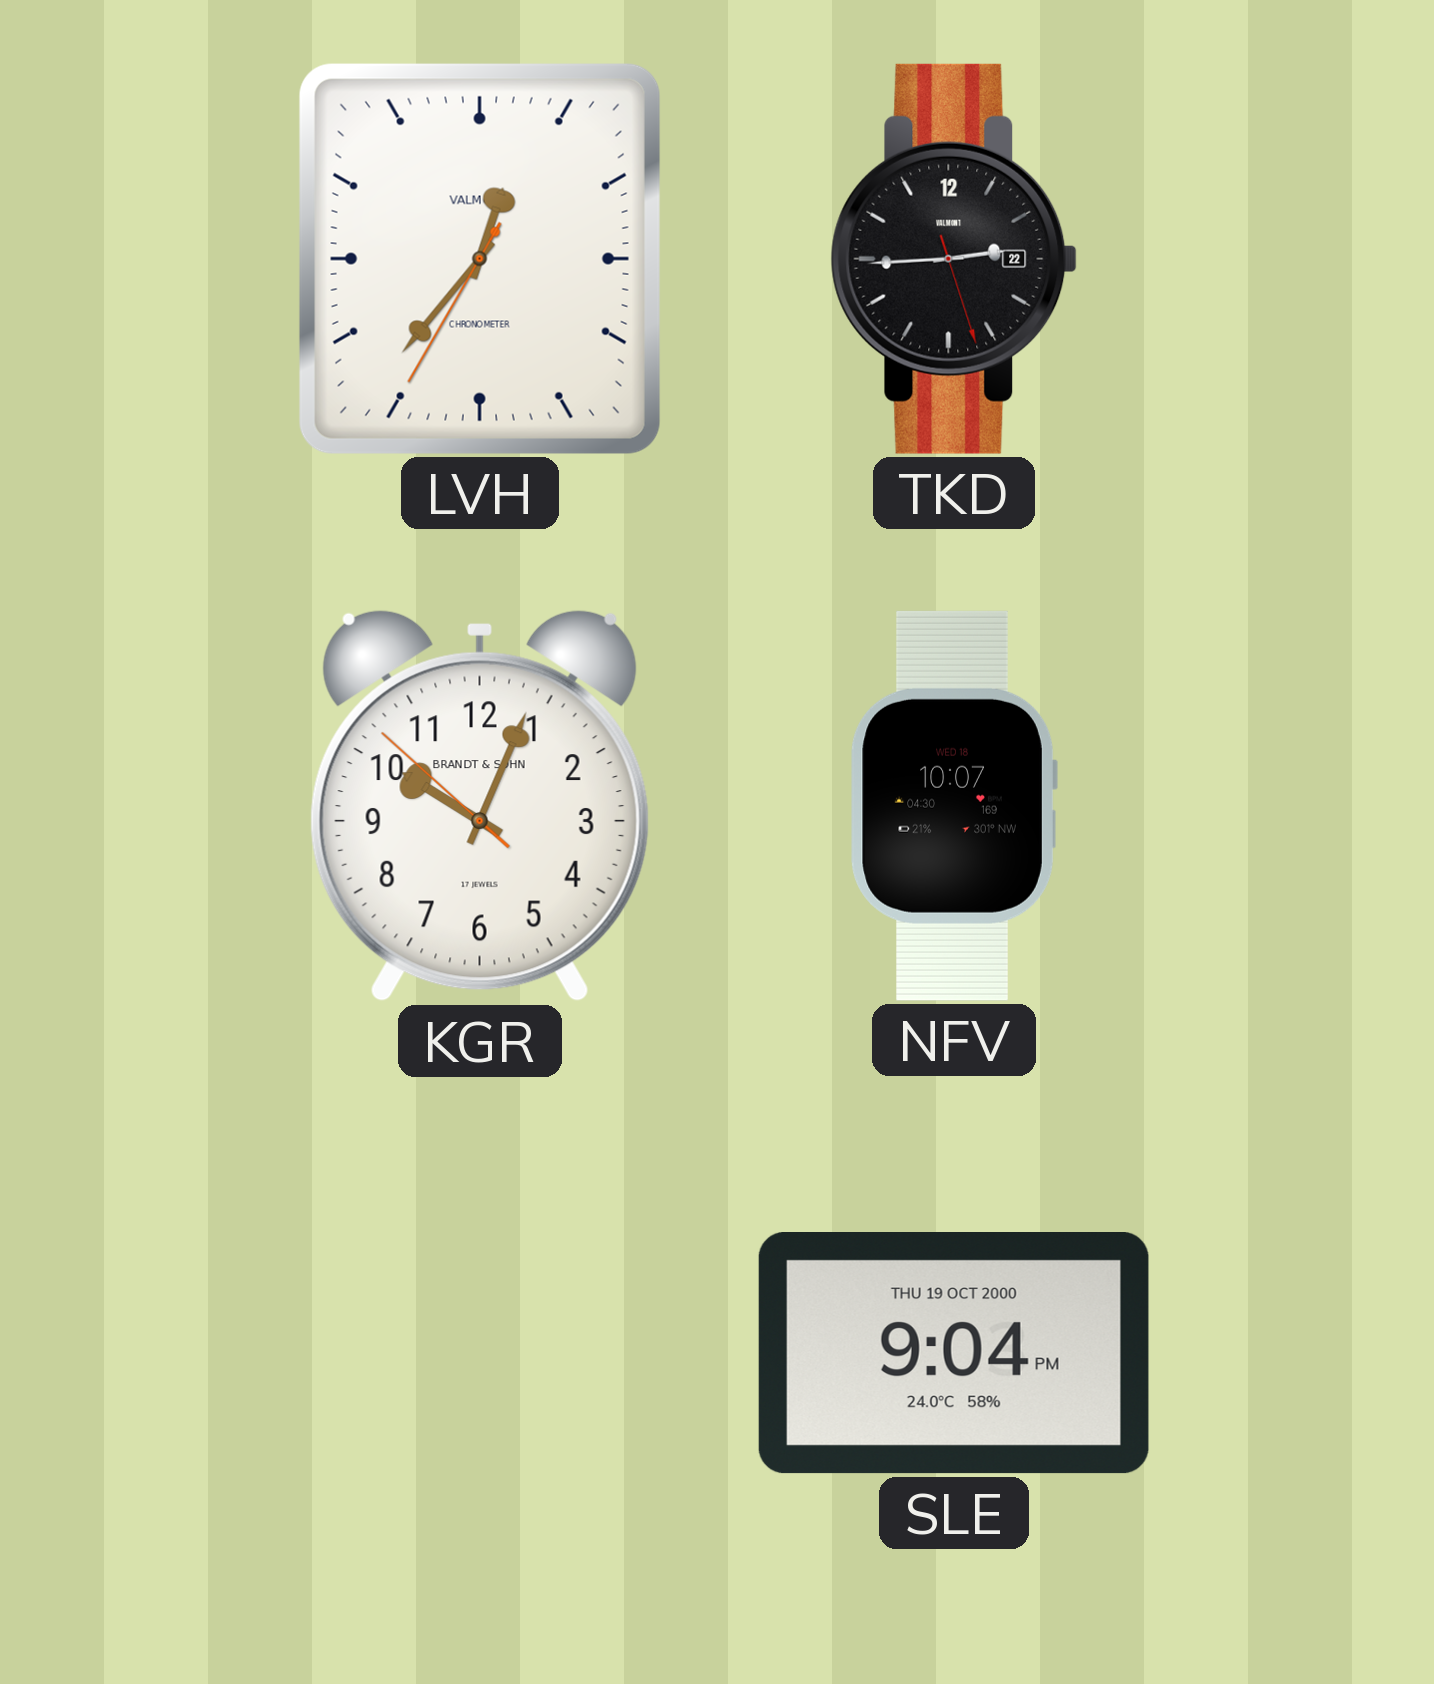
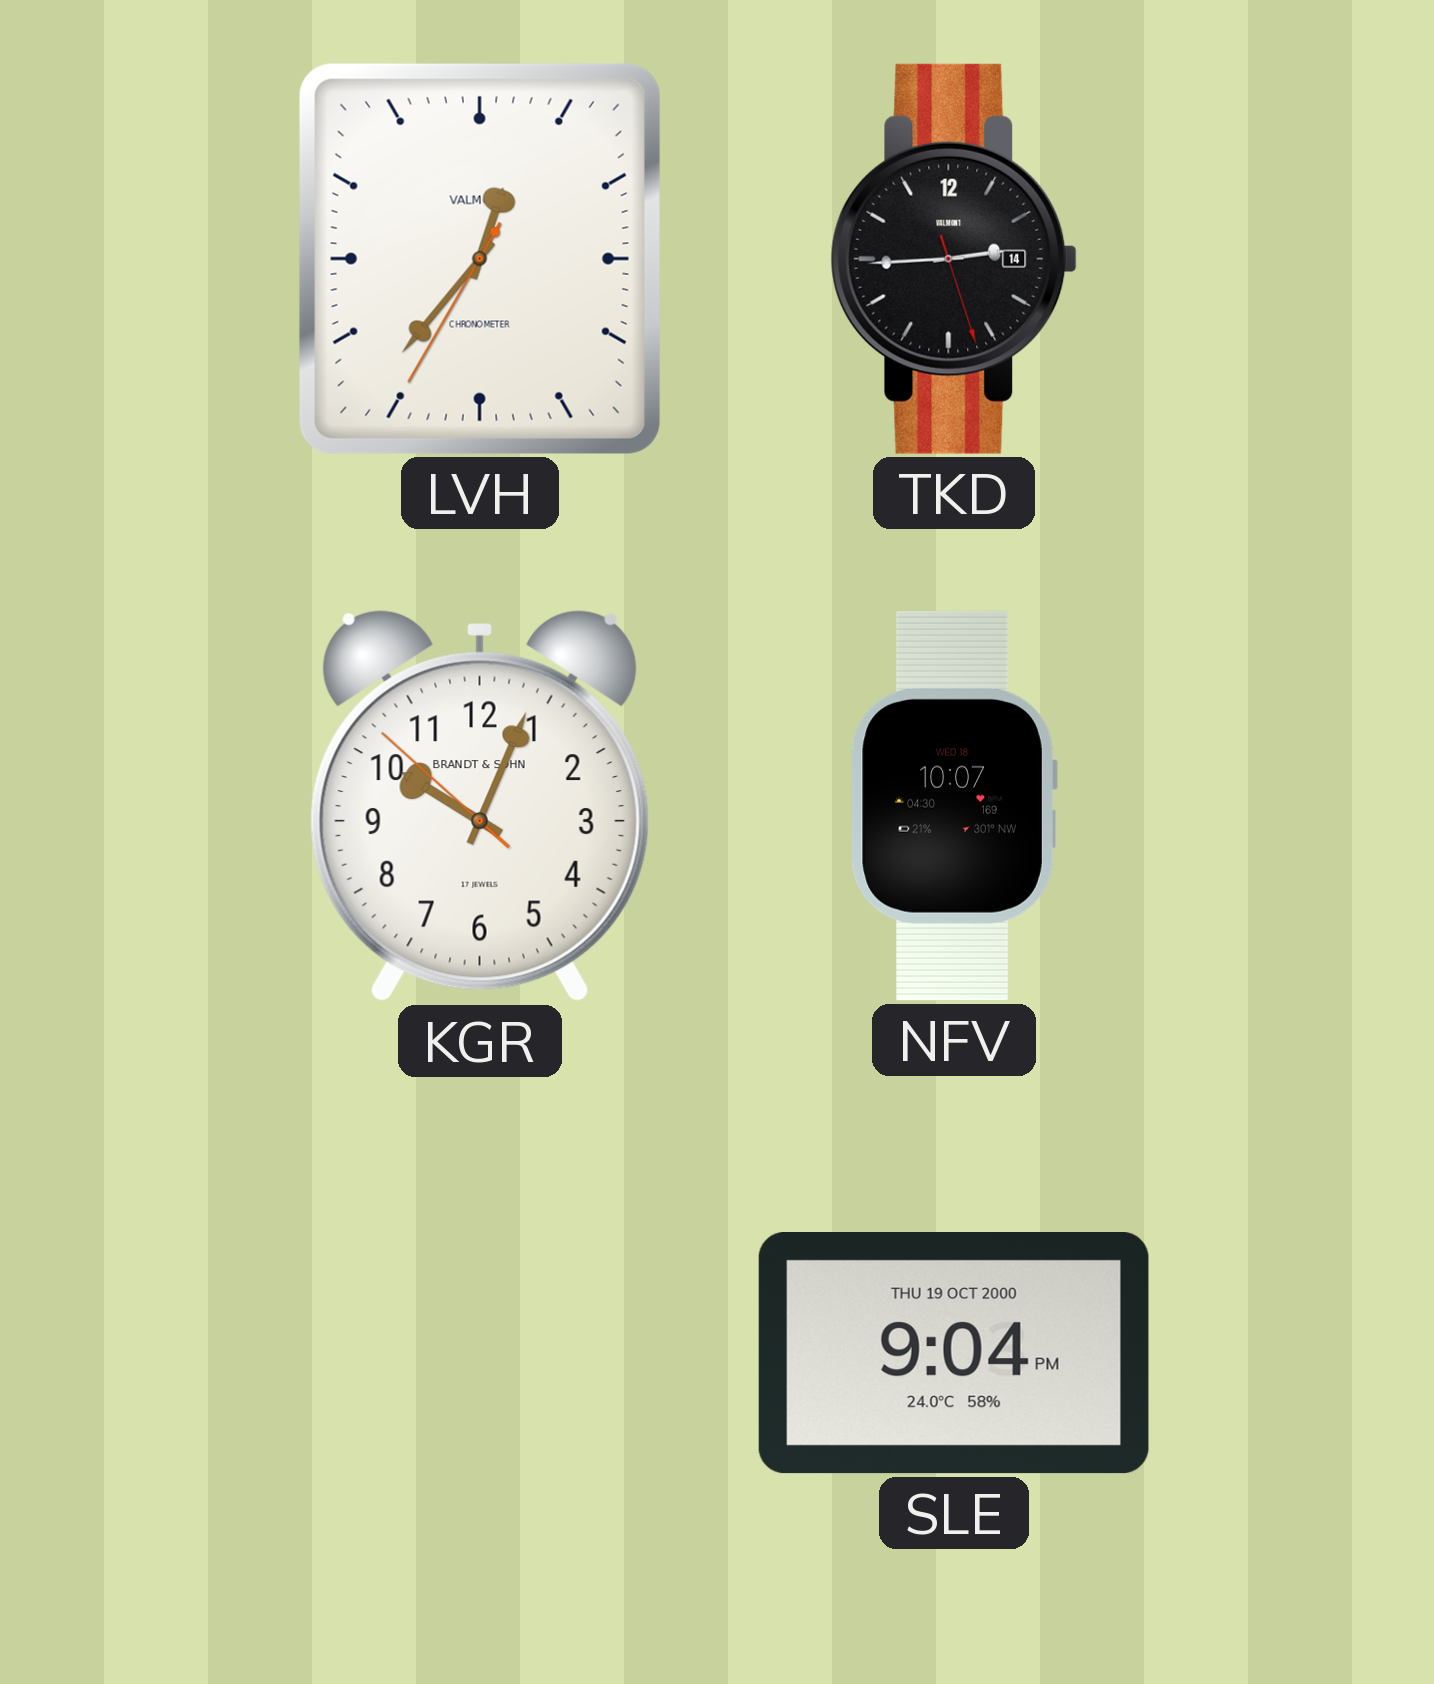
TKD date: 22 -> 14
